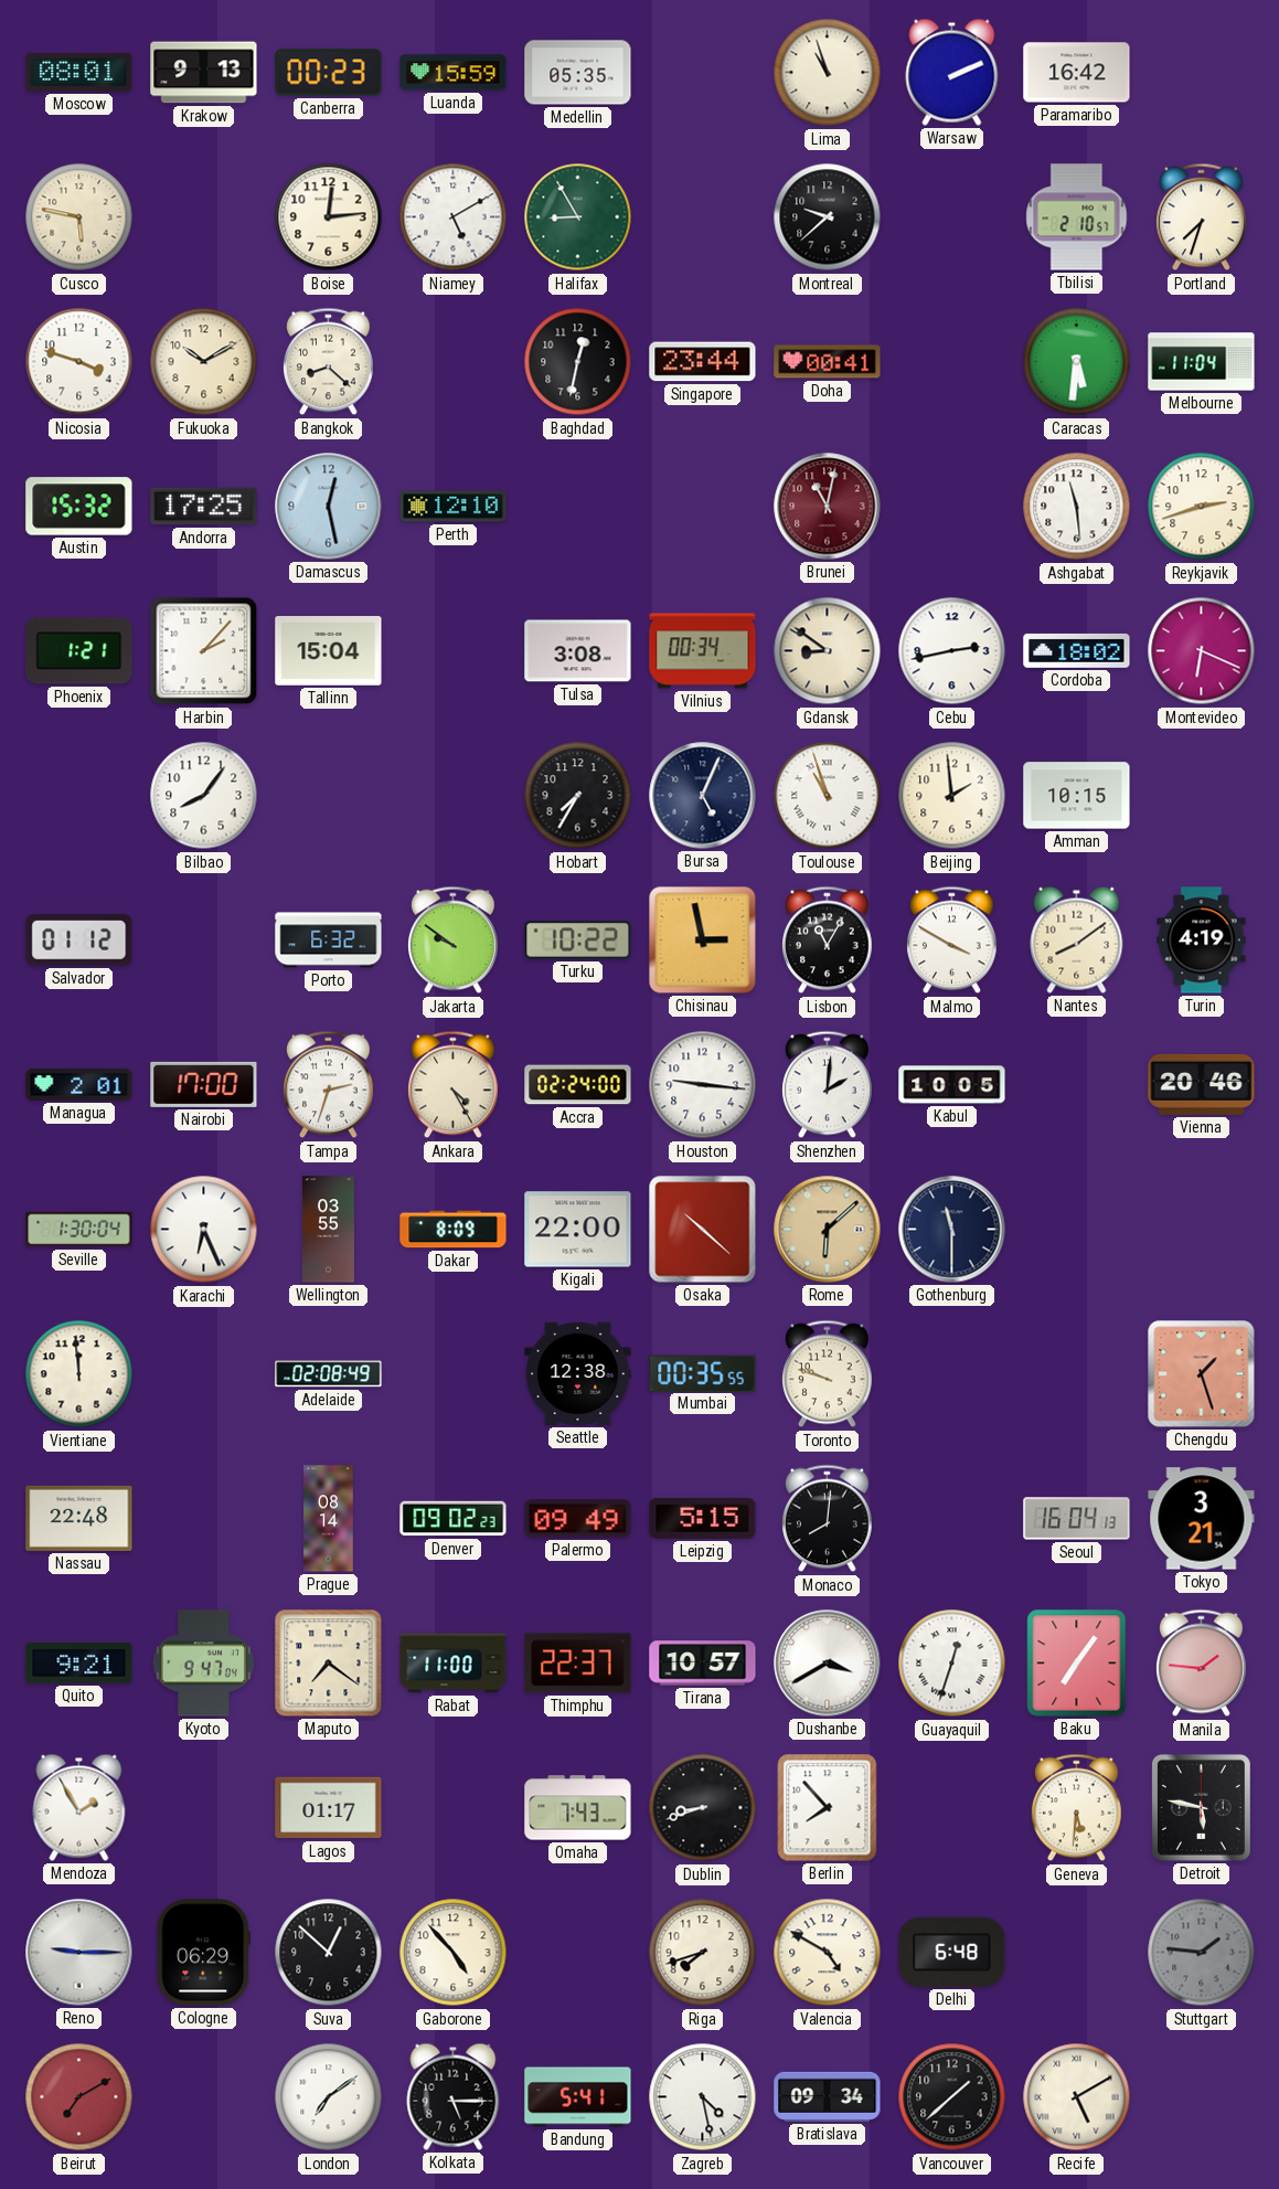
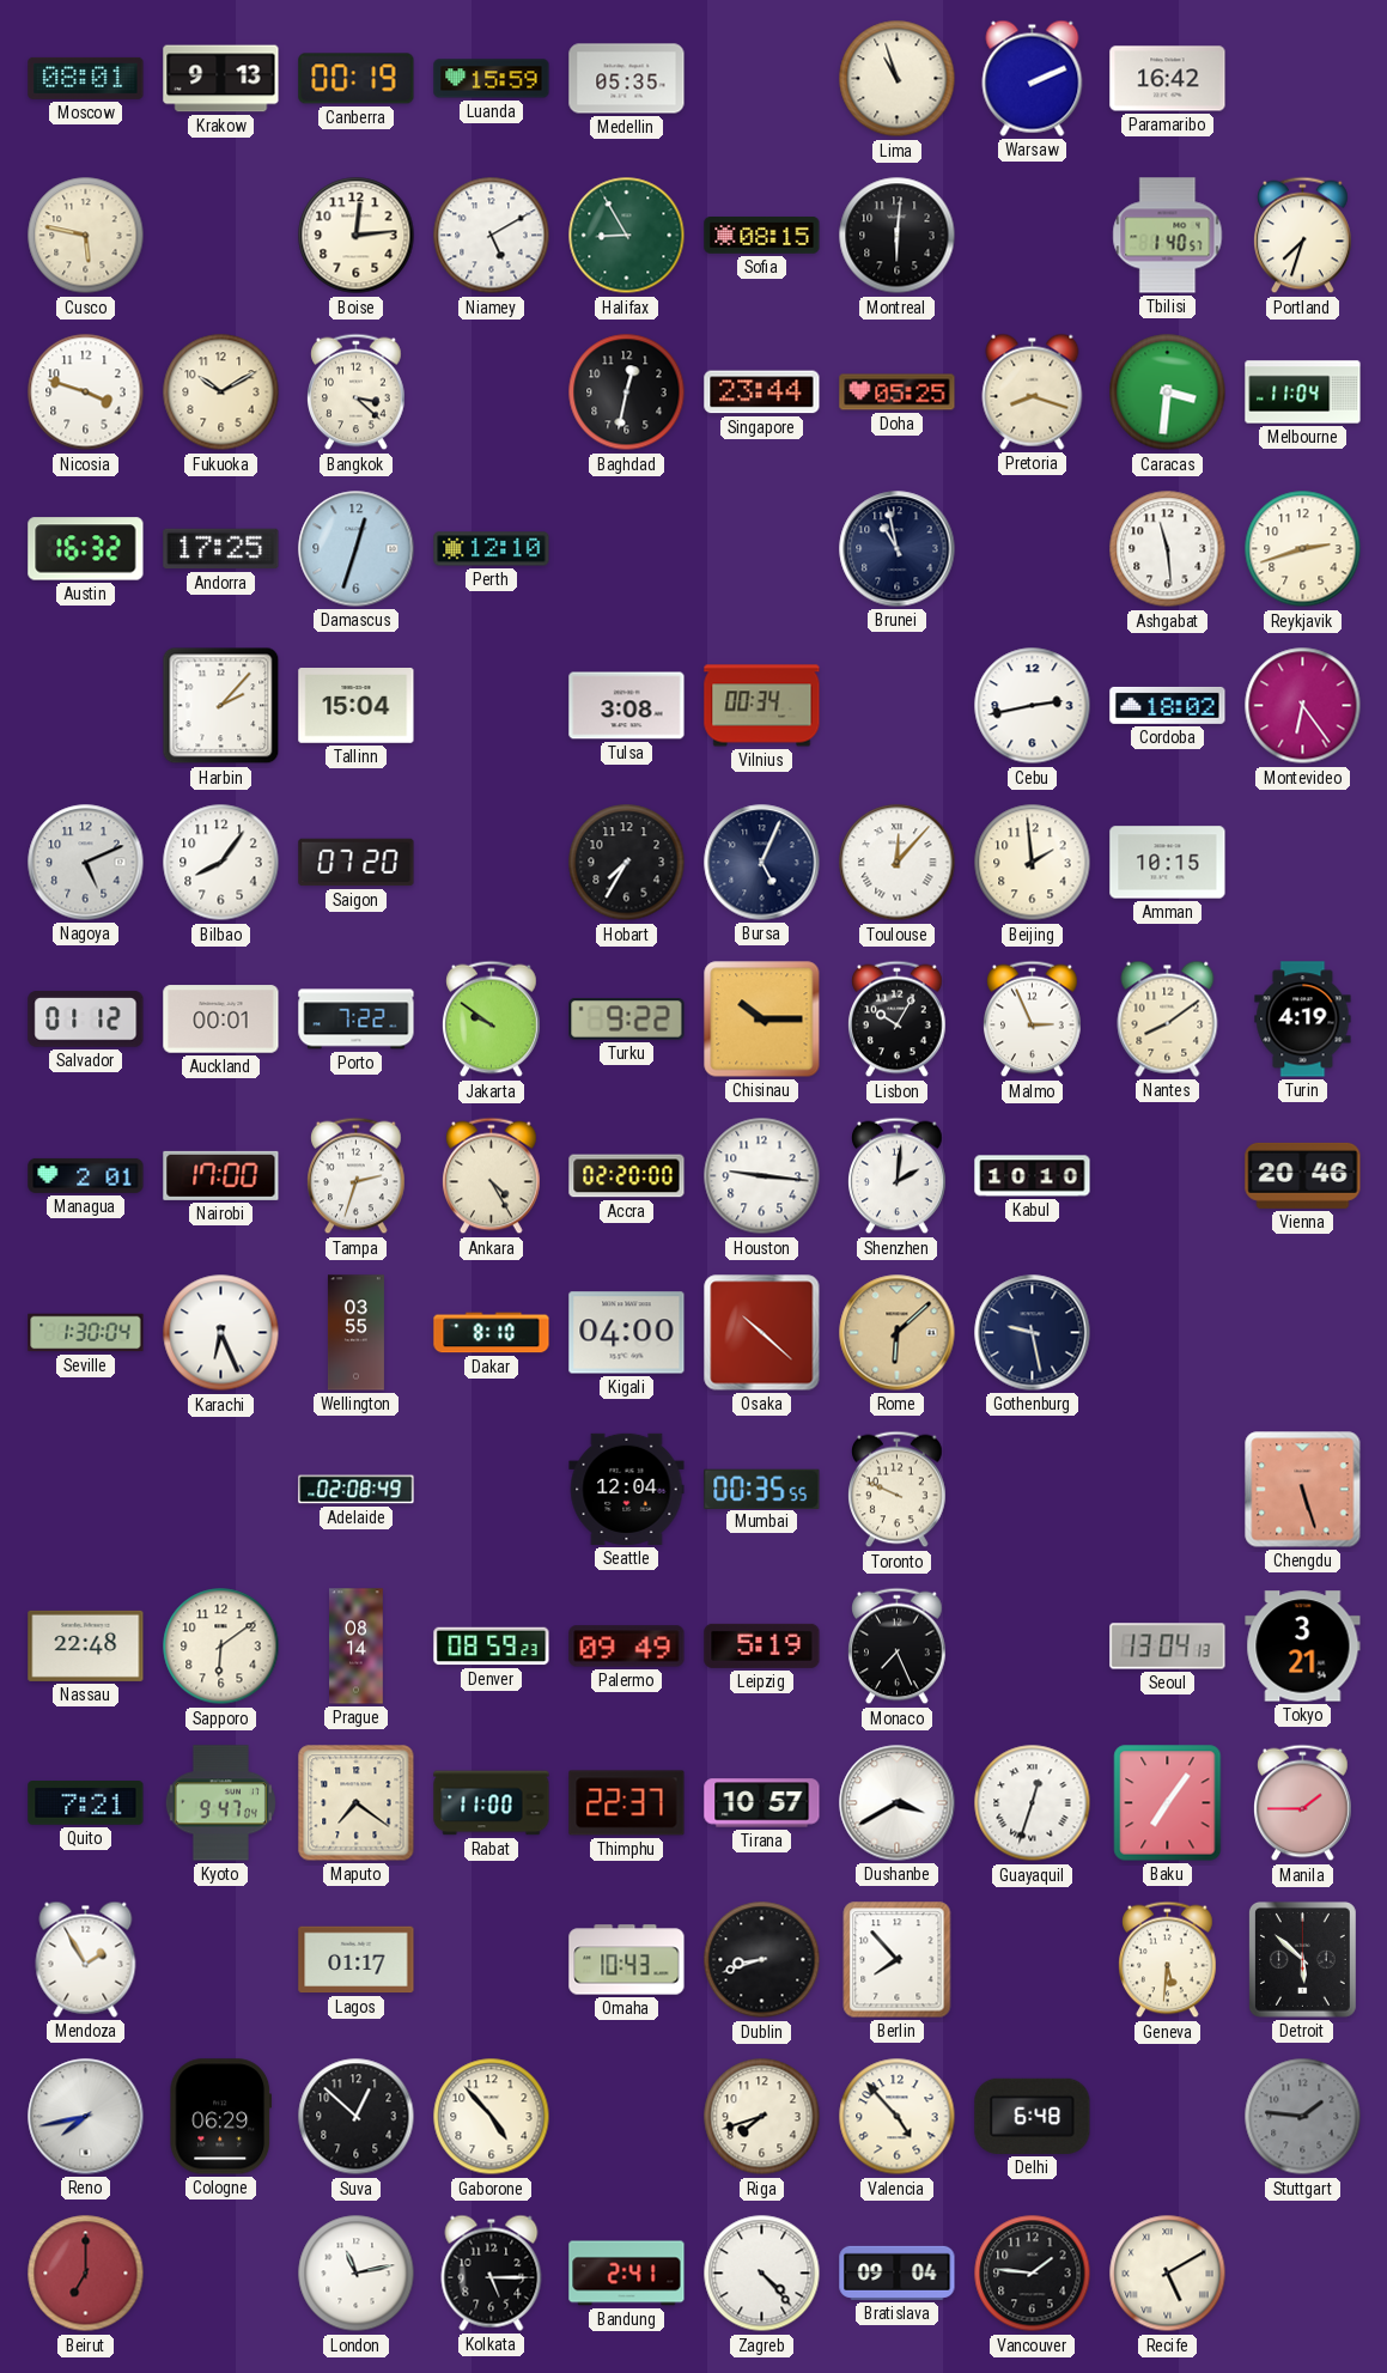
Canberra: 00:23 -> 00:19
Sofia: none -> 08:15
Montreal: 9:38 -> 6:01
Tbilisi: 2:10 -> 1:40
Bangkok: 8:22 -> 3:22
Doha: 00:41 -> 05:25
Pretoria: none -> 8:18
Caracas: 5:31 -> 3:31
Austin: 15:32 -> 16:32
Damascus: 12:28 -> 12:33
Brunei: 11:02 -> 10:58
Brunei dial: burgundy -> navy
Phoenix: 1:21 -> none
Gdansk: 8:51 -> none
Montevideo: 6:19 -> 6:24
Nagoya: none -> 5:11
Saigon: none -> 07:20
Toulouse: 10:57 -> 12:07
Auckland: none -> 00:01
Porto: 6:32 -> 7:22
Turku: 10:22 -> 9:22
Chisinau: 2:58 -> 10:15
Lisbon: 11:05 -> 10:05
Malmo: 3:50 -> 2:56
Accra: 02:24 -> 02:20
Kabul: 10:05 -> 10:10
Dakar: 8:09 -> 8:10
Kigali: 22:00 -> 04:00
Gothenburg: 11:30 -> 9:28
Vientiane: 11:59 -> none
Seattle: 12:38 -> 12:04
Toronto: 9:48 -> 9:49
Chengdu: 1:27 -> 5:27
Sapporo: none -> 6:09
Denver: 09:02 -> 08:59
Leipzig: 5:15 -> 5:19
Monaco: 8:01 -> 7:26
Seoul: 16:04 -> 13:04
Quito: 9:21 -> 7:21
Manila: 1:46 -> 1:45
Omaha: 7:43 -> 10:43
Detroit: 5:47 -> 5:52
Reno: 9:15 -> 7:43
Valencia: 4:50 -> 4:53
Beirut: 7:10 -> 7:00
London: 7:09 -> 11:13
Bandung: 5:41 -> 2:41
Zagreb: 4:28 -> 4:23
Bratislava: 09:34 -> 09:04
Vancouver: 1:38 -> 1:46
